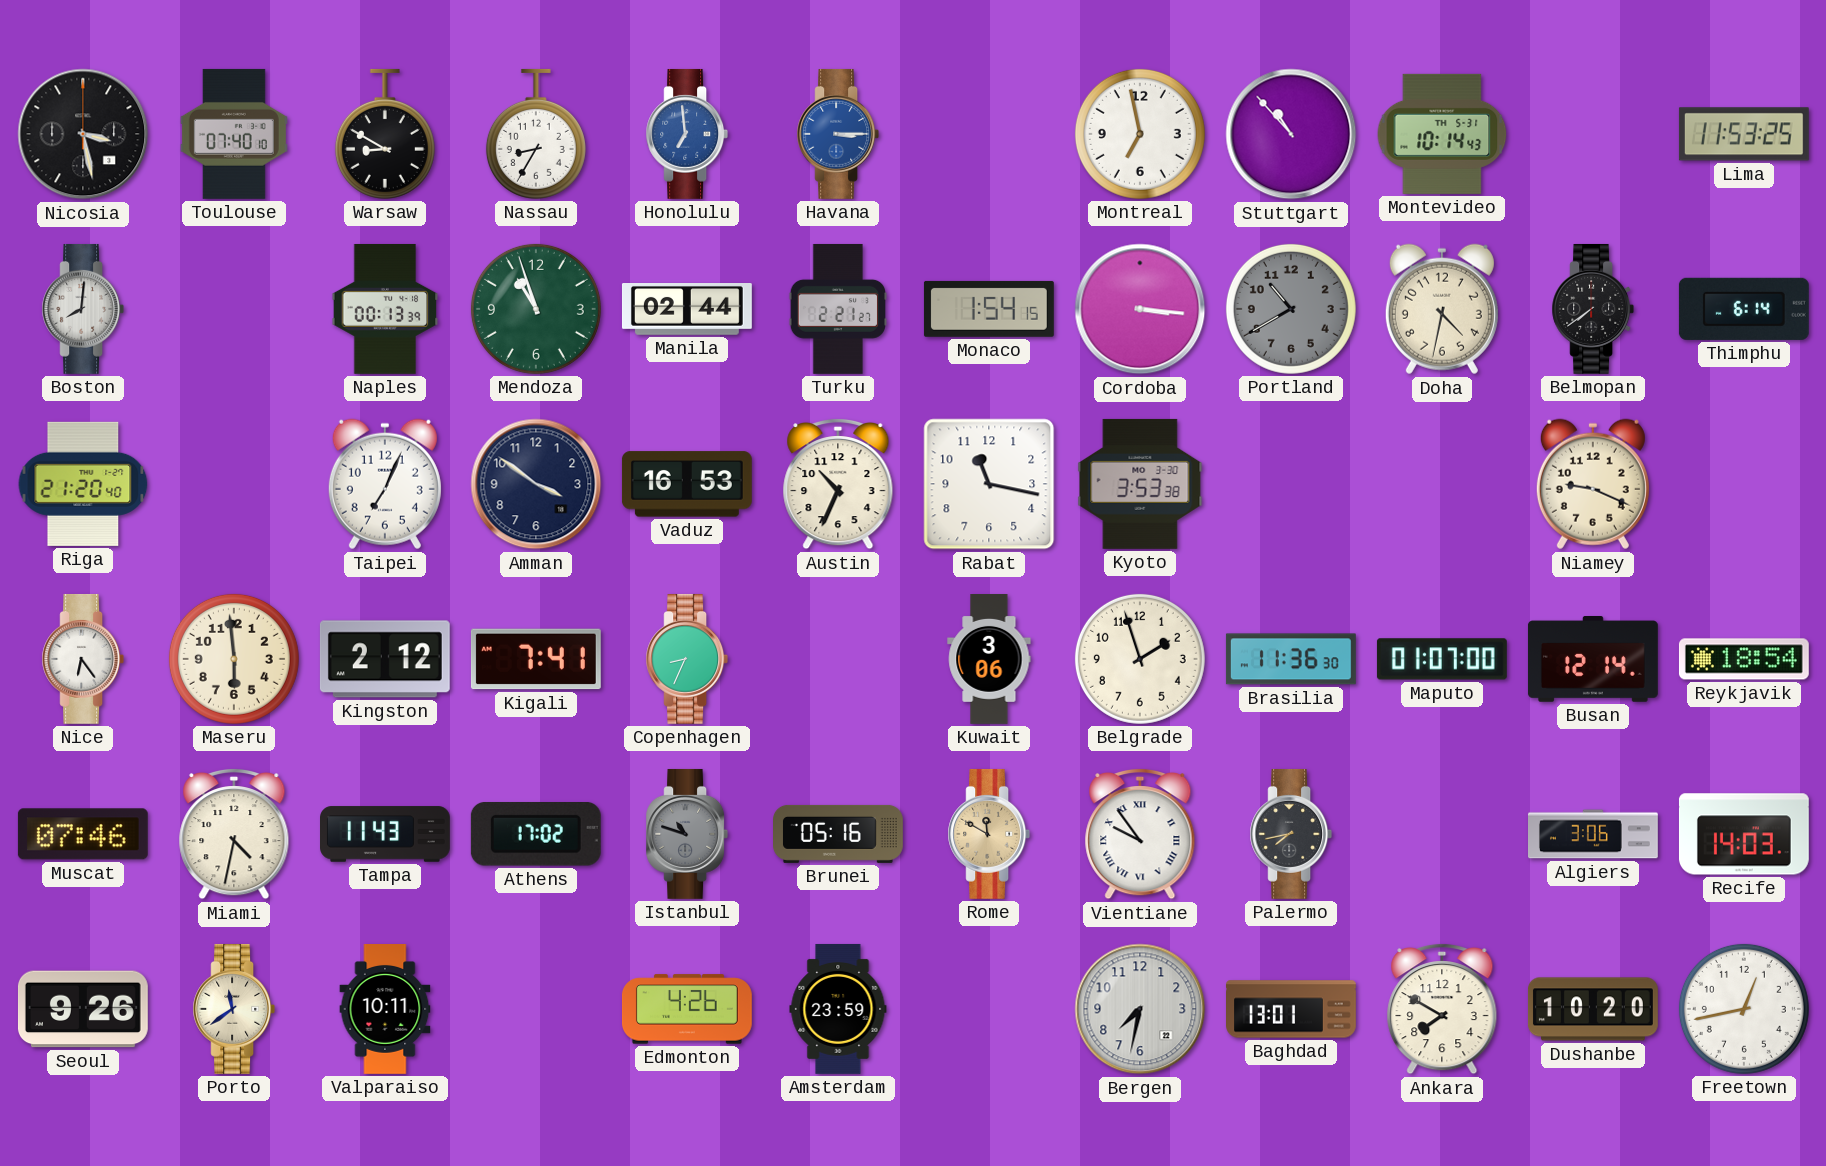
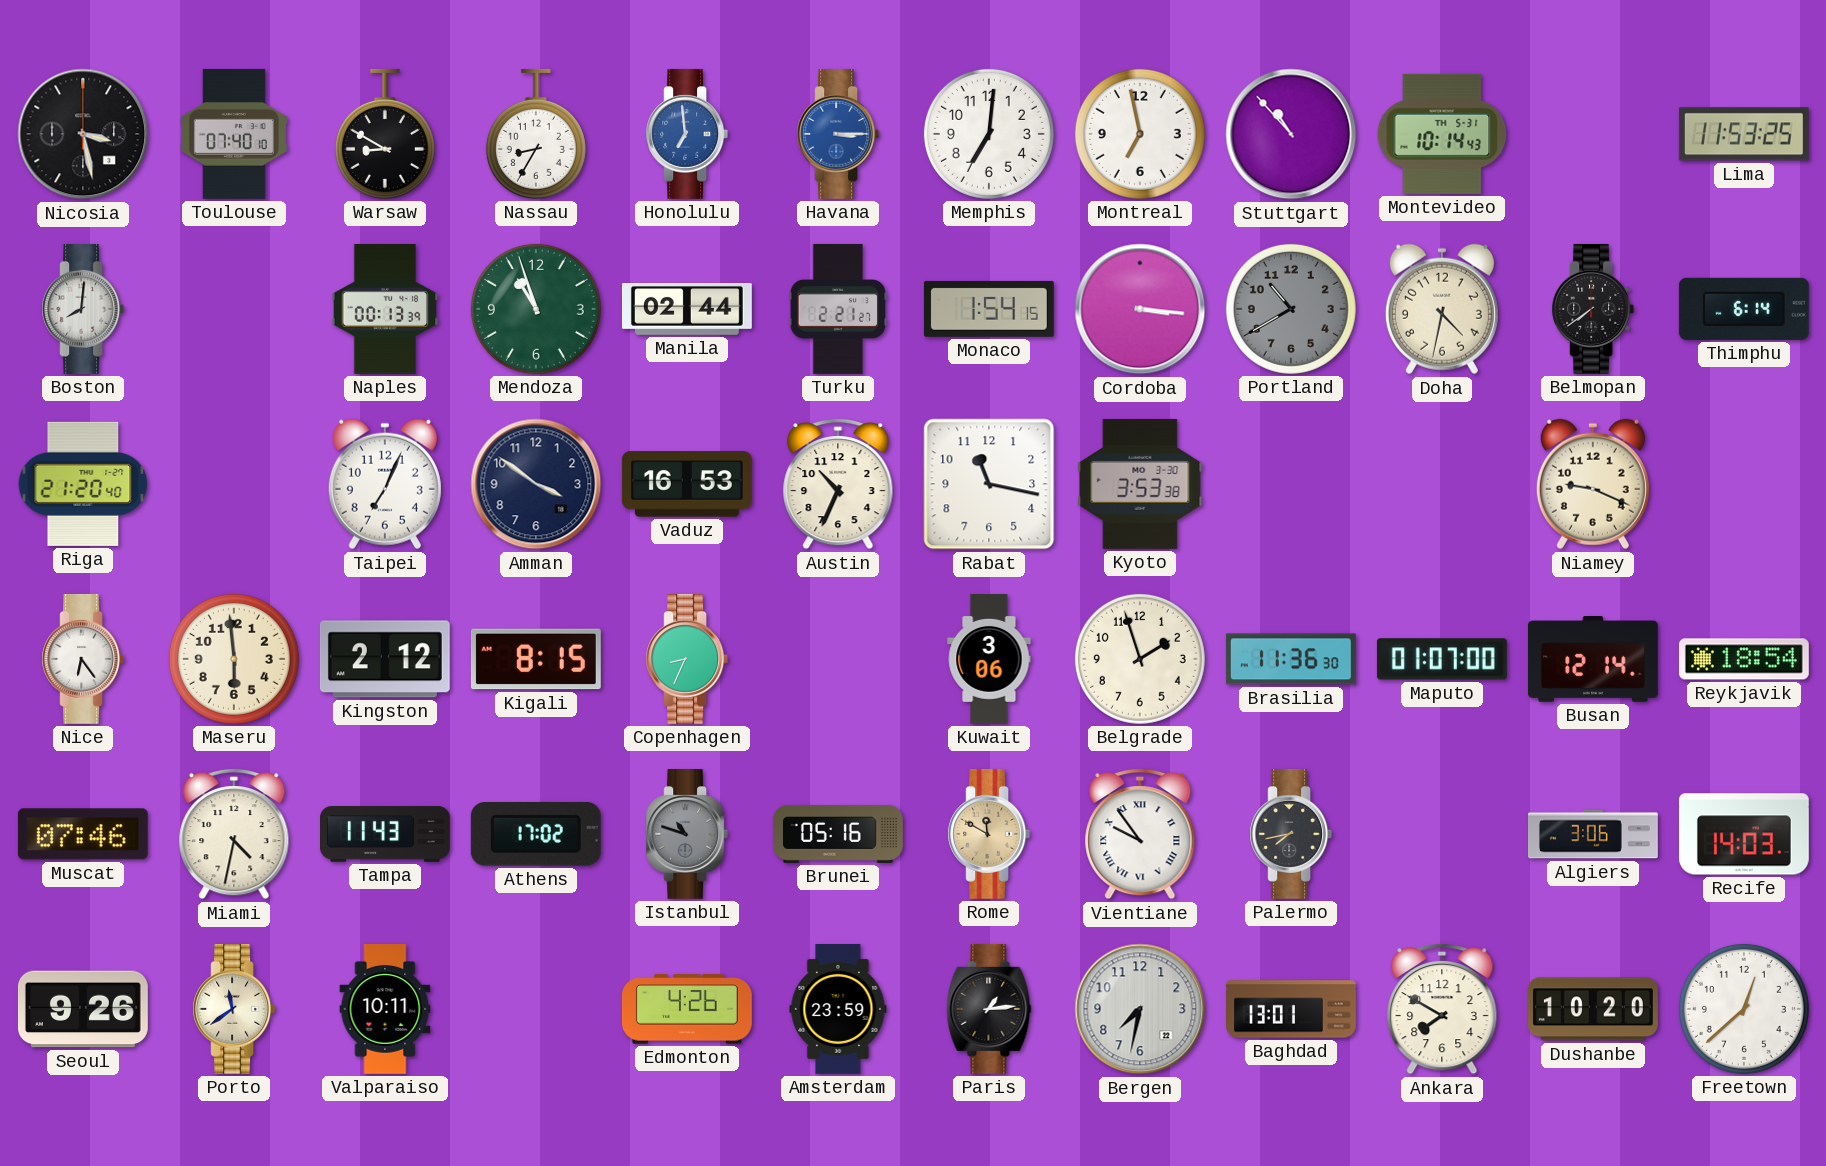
Memphis: none -> 7:01
Kigali: 7:41 -> 8:15
Paris: none -> 1:14
Freetown: 12:43 -> 12:38
